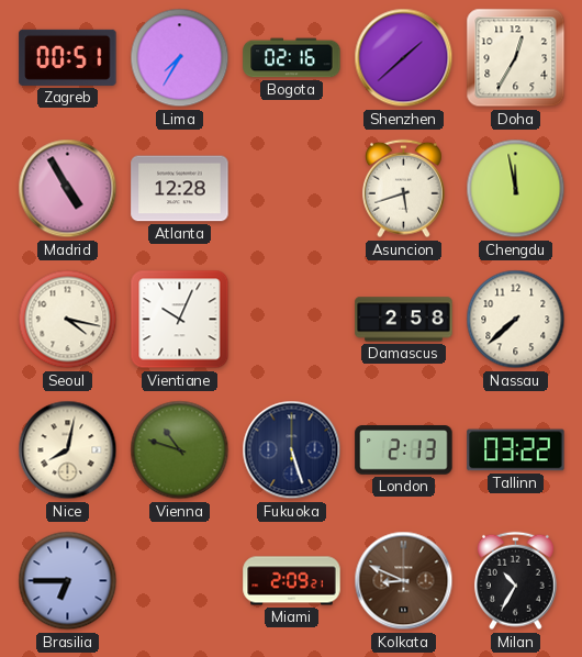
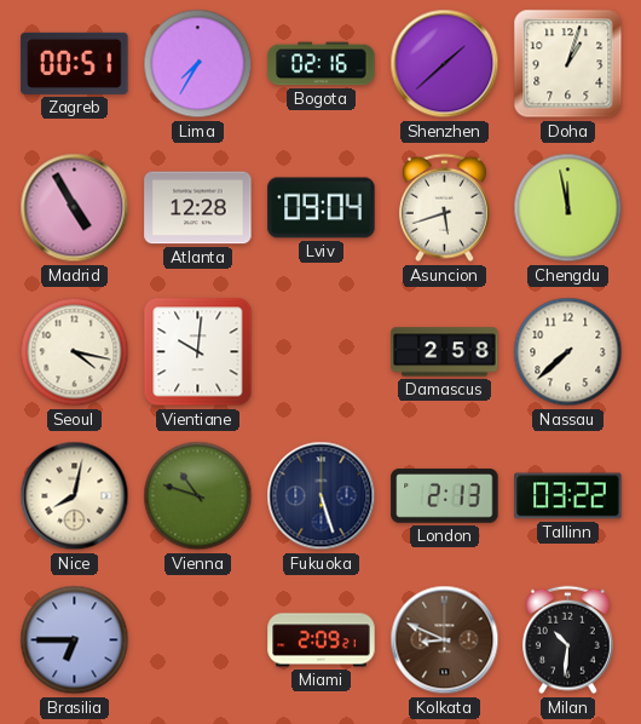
Doha: 12:35 -> 1:03
Lviv: none -> 09:04
Vientiane: 10:04 -> 10:01
Milan: 10:35 -> 10:31
